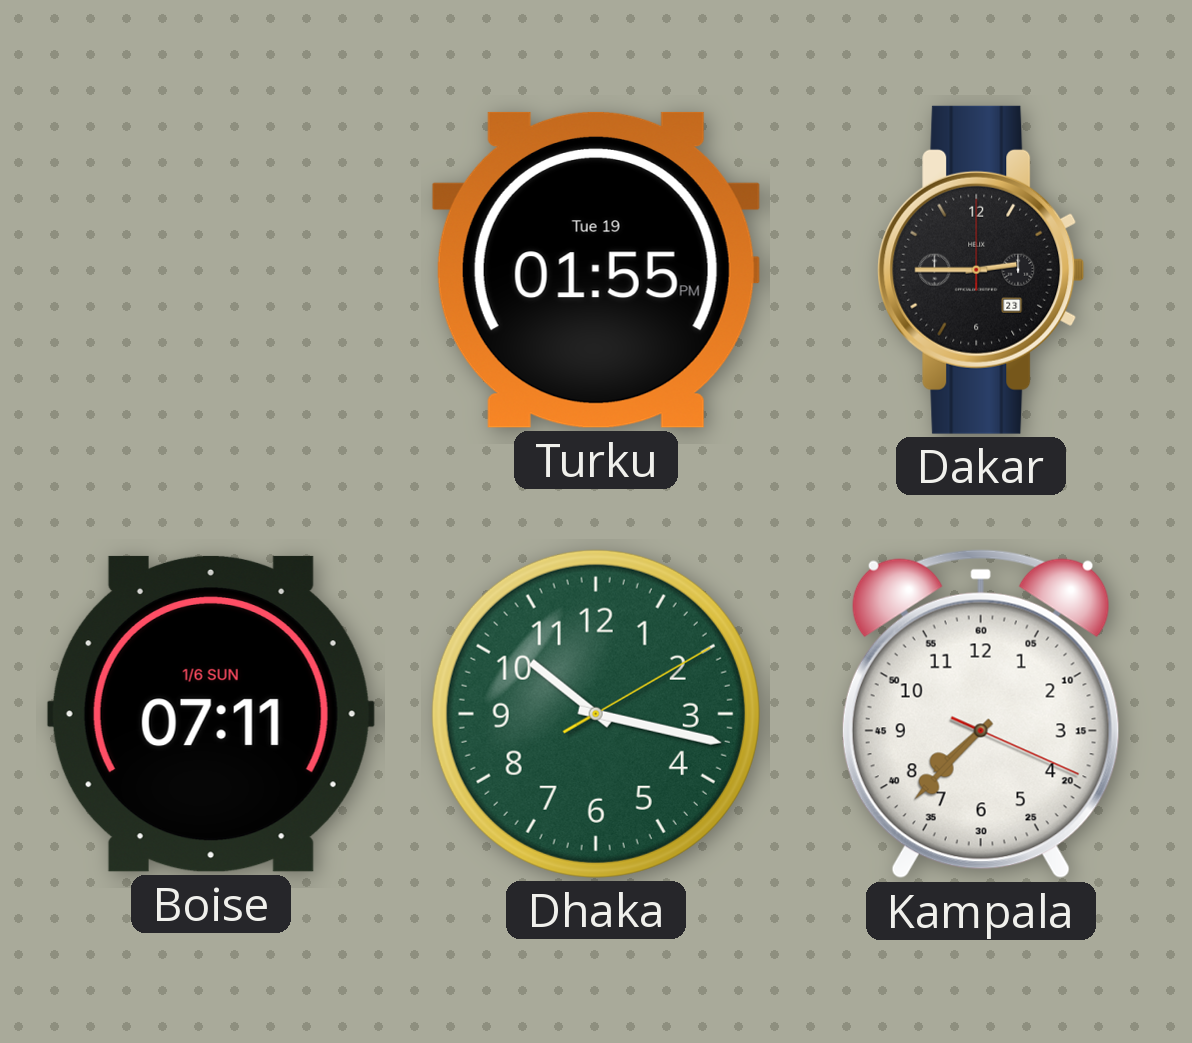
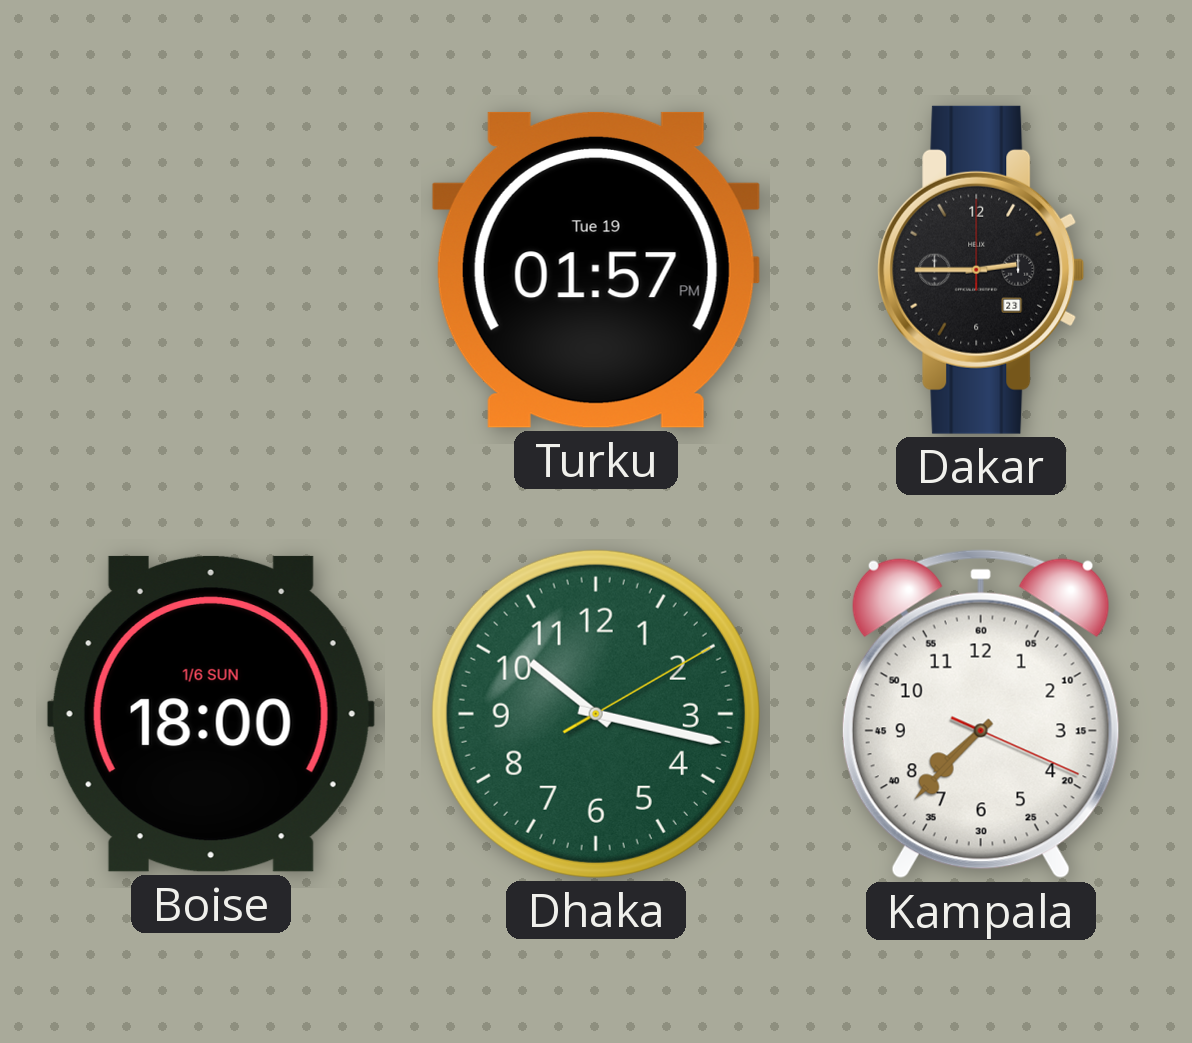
Turku: 01:55 -> 01:57
Boise: 07:11 -> 18:00
